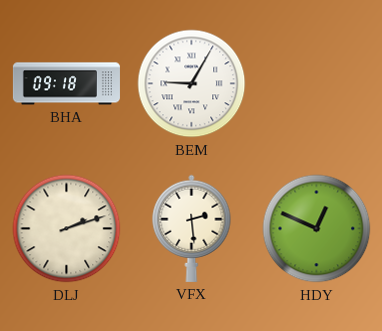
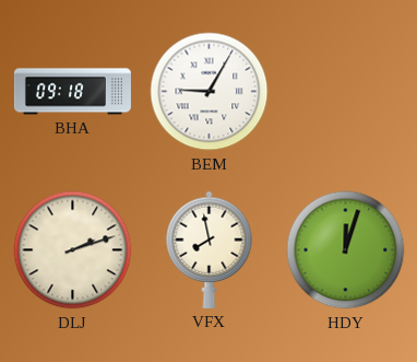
VFX: 2:29 -> 7:58
HDY: 12:49 -> 12:03
